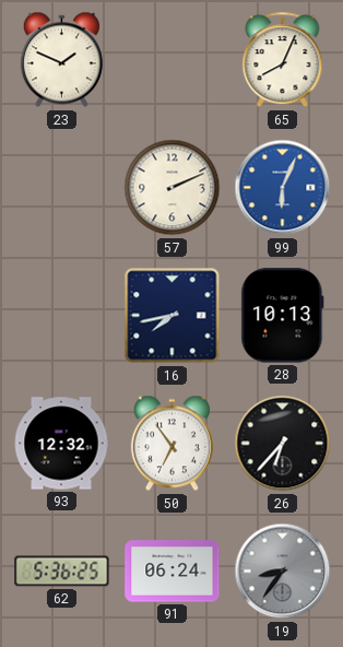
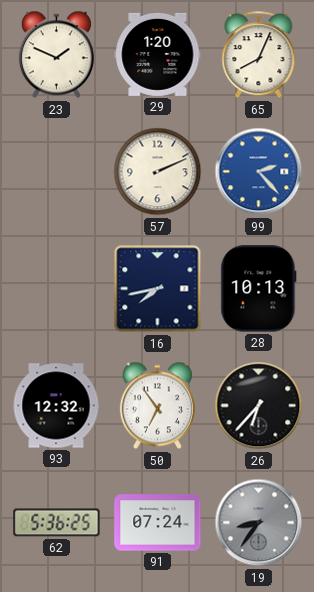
29: none -> 1:20
99: 6:04 -> 2:23
91: 06:24 -> 07:24
